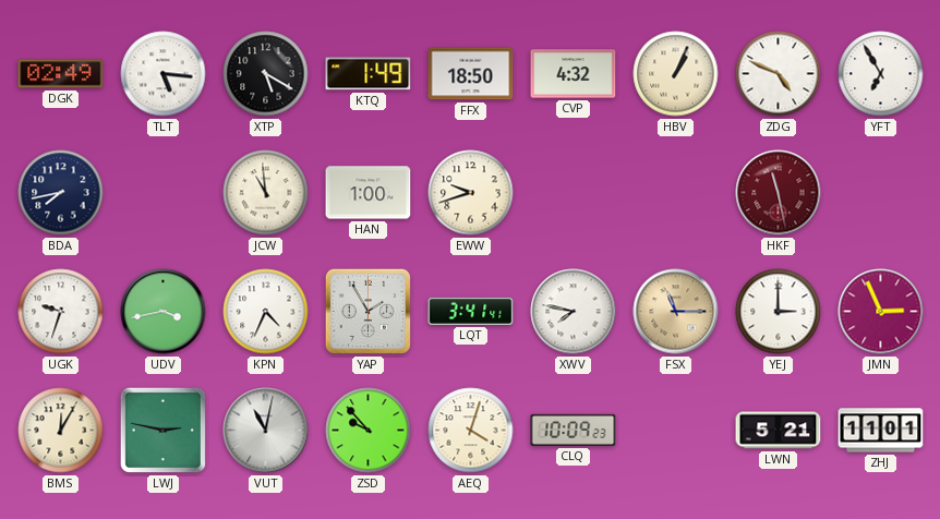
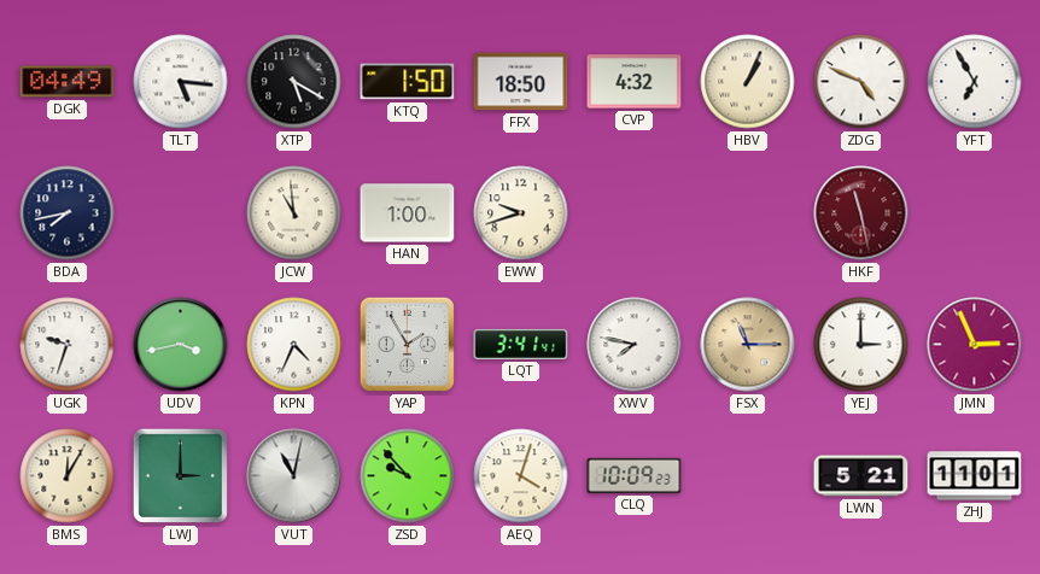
DGK: 02:49 -> 04:49
KTQ: 1:49 -> 1:50
LWJ: 2:47 -> 3:00
